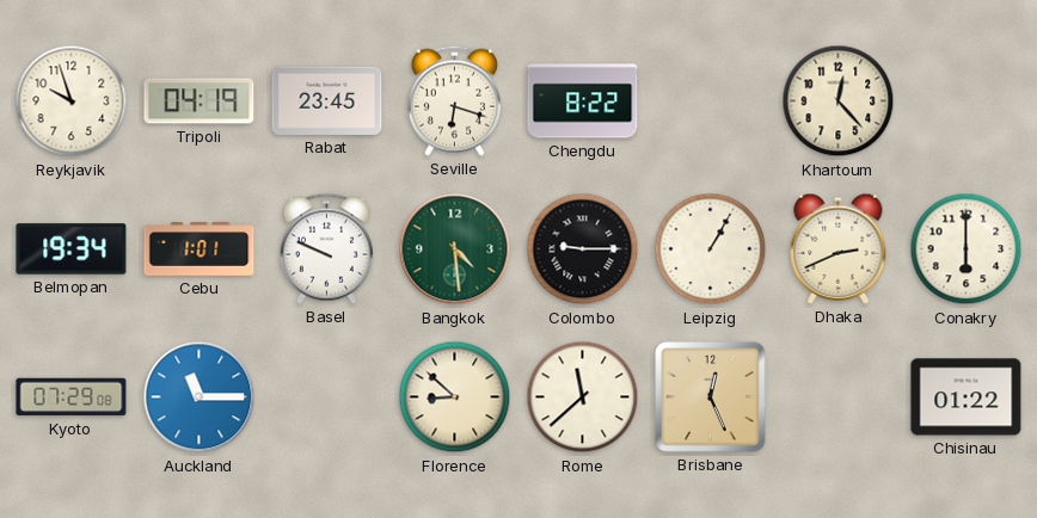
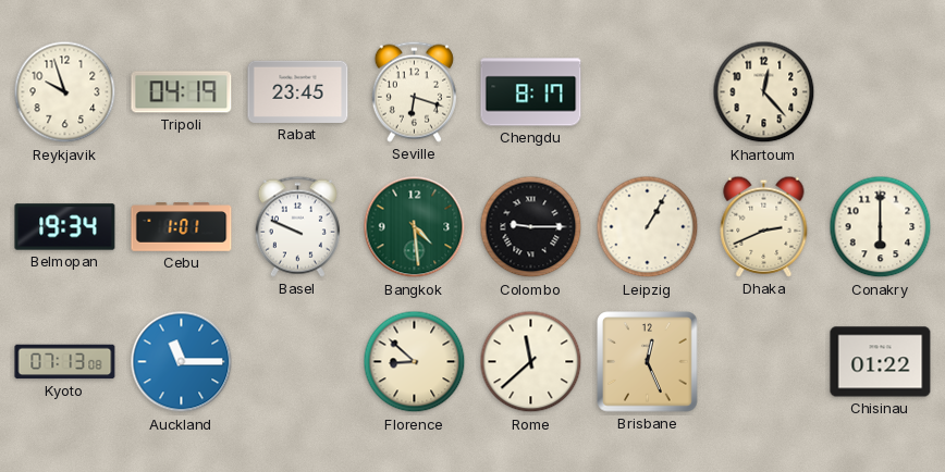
Chengdu: 8:22 -> 8:17
Kyoto: 07:29 -> 07:13
